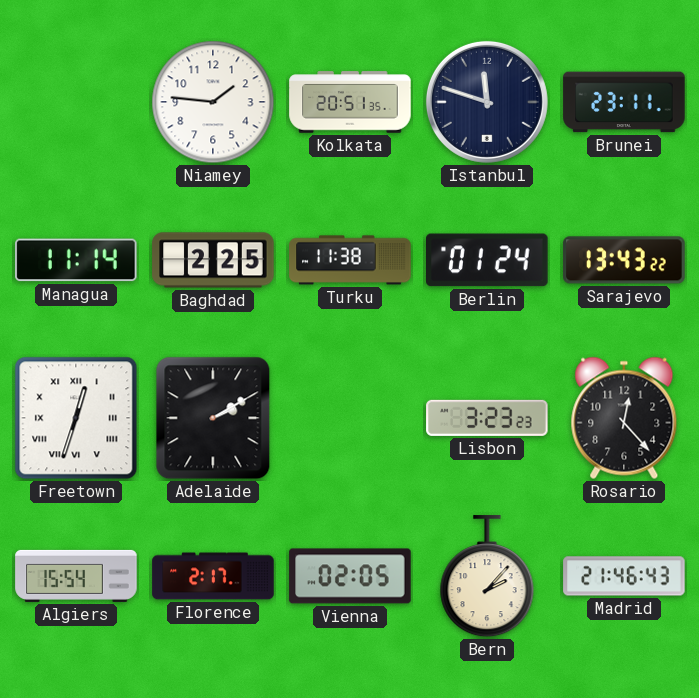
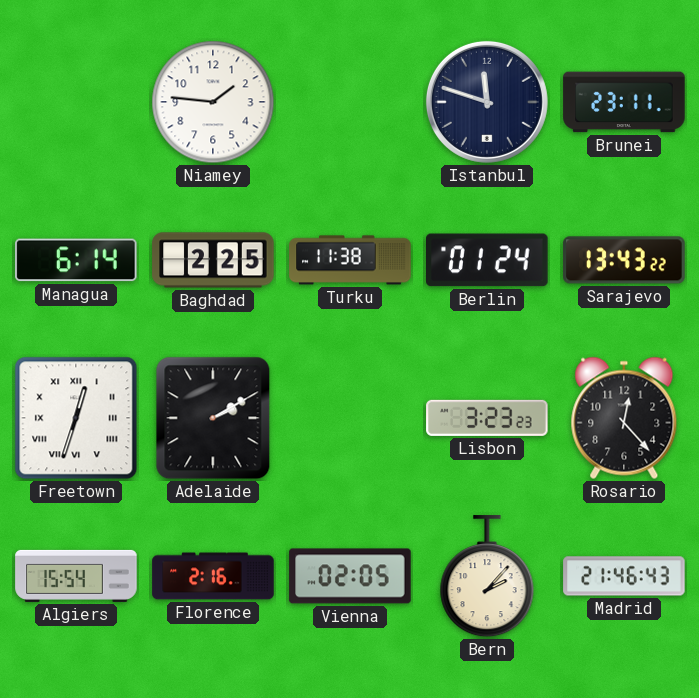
Kolkata: 20:51 -> none
Managua: 11:14 -> 6:14
Florence: 2:17 -> 2:16
